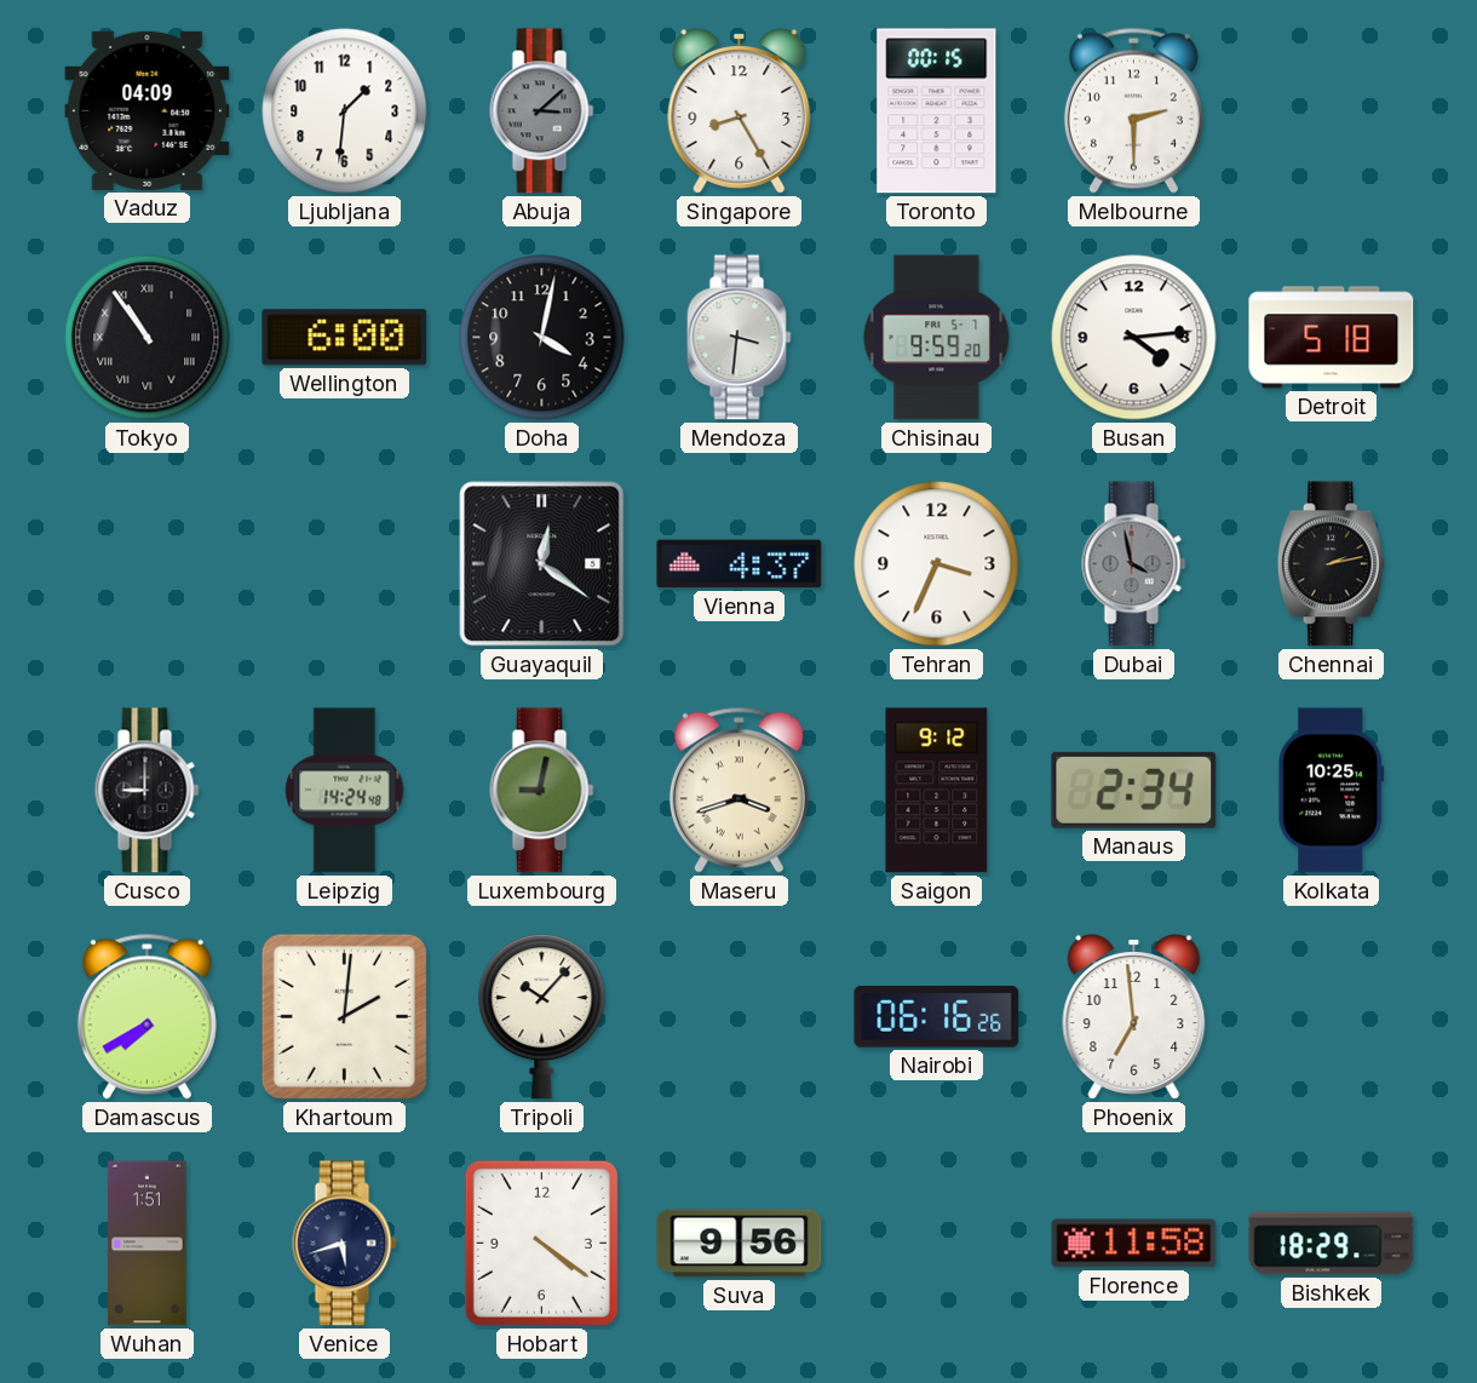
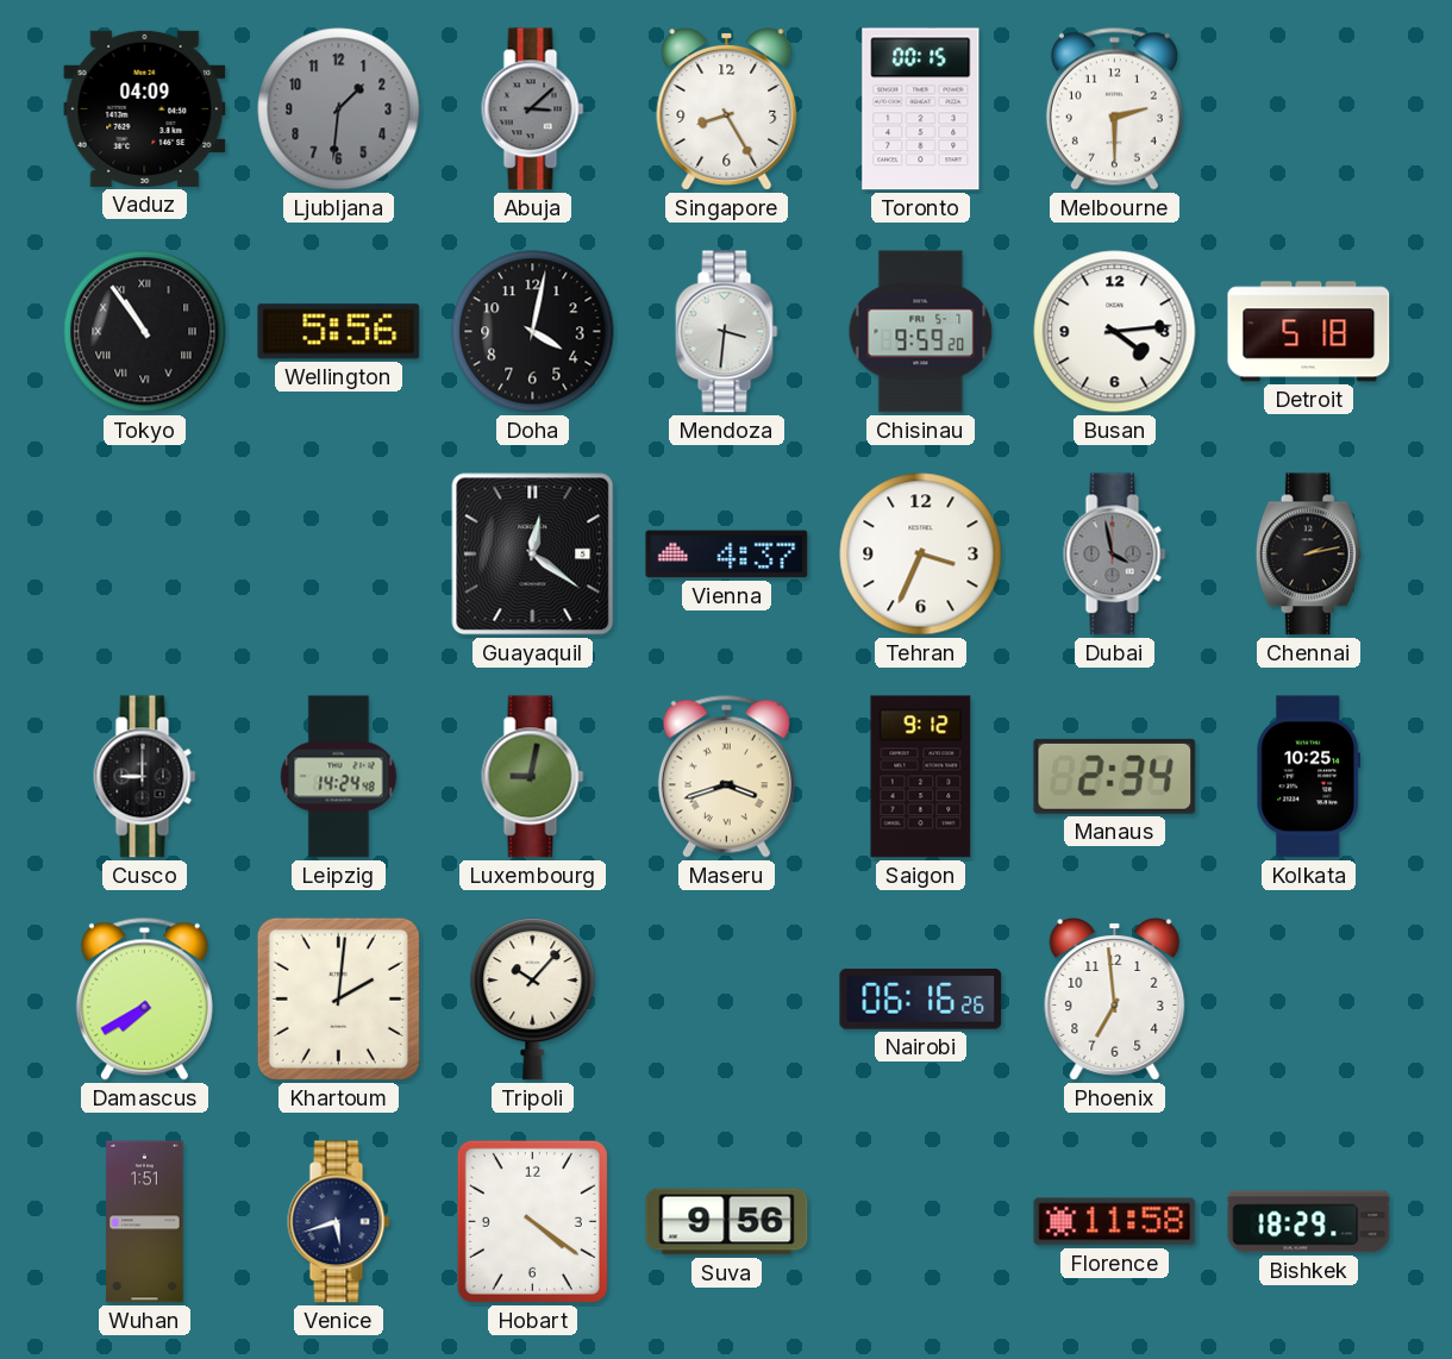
Ljubljana dial: white -> grey
Wellington: 6:00 -> 5:56
